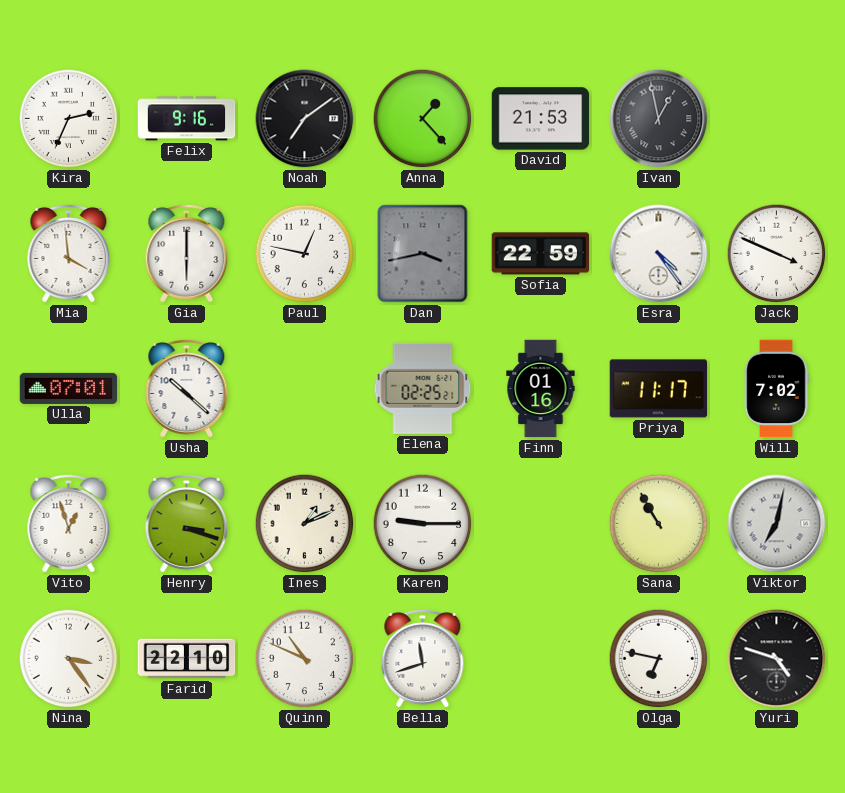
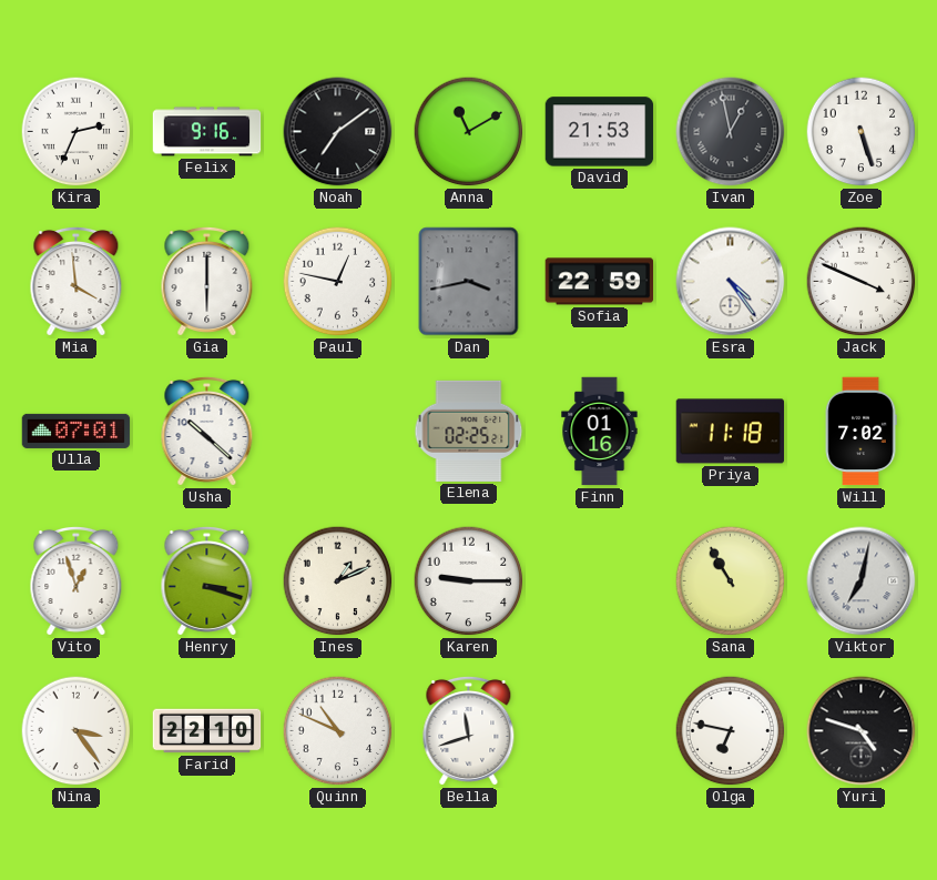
Anna: 1:23 -> 11:10
Zoe: none -> 5:27
Priya: 11:17 -> 11:18
